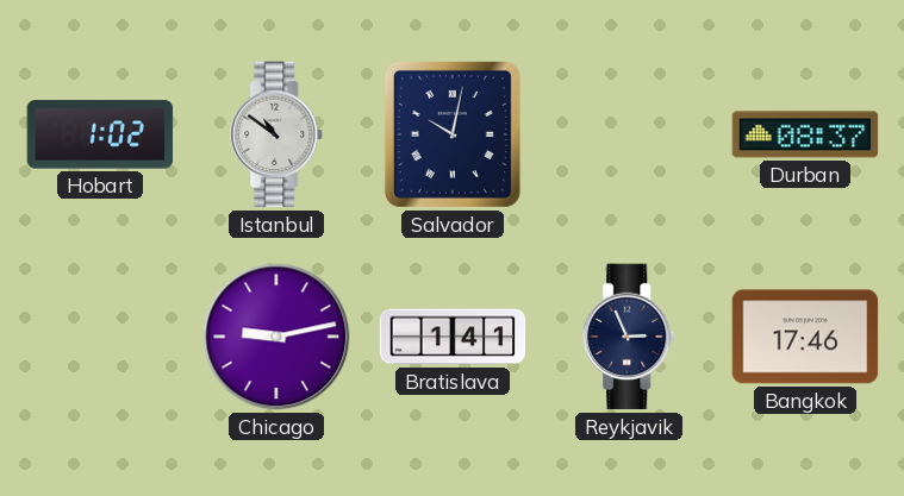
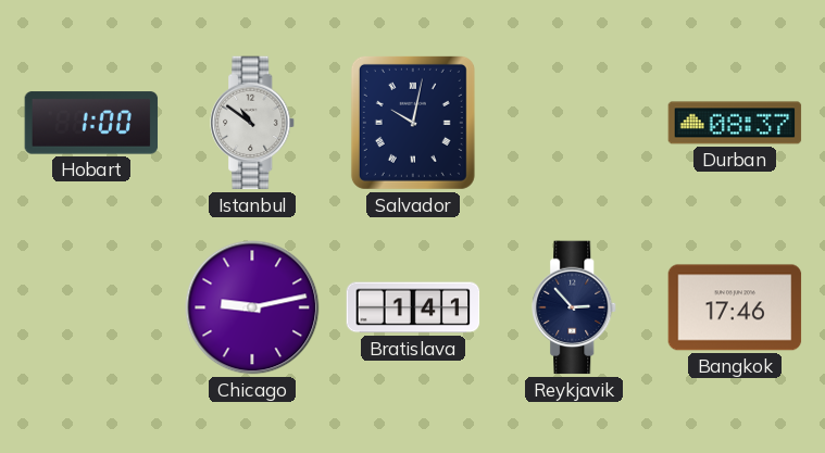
Hobart: 1:02 -> 1:00
Reykjavik: 2:56 -> 2:53
